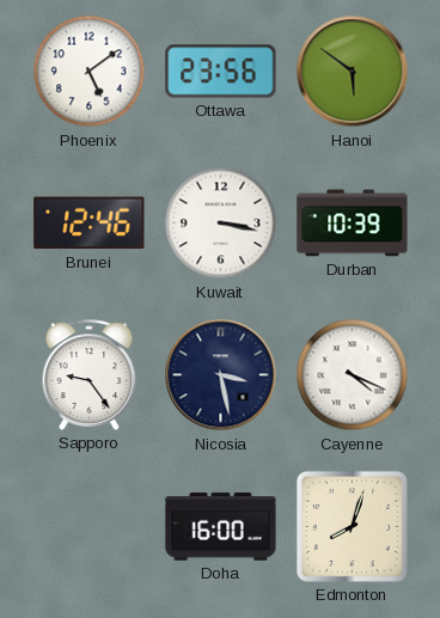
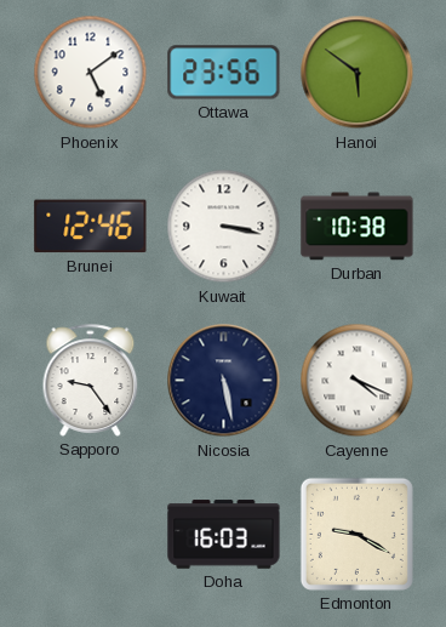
Durban: 10:39 -> 10:38
Nicosia: 3:28 -> 5:28
Doha: 16:00 -> 16:03
Edmonton: 8:03 -> 9:20
